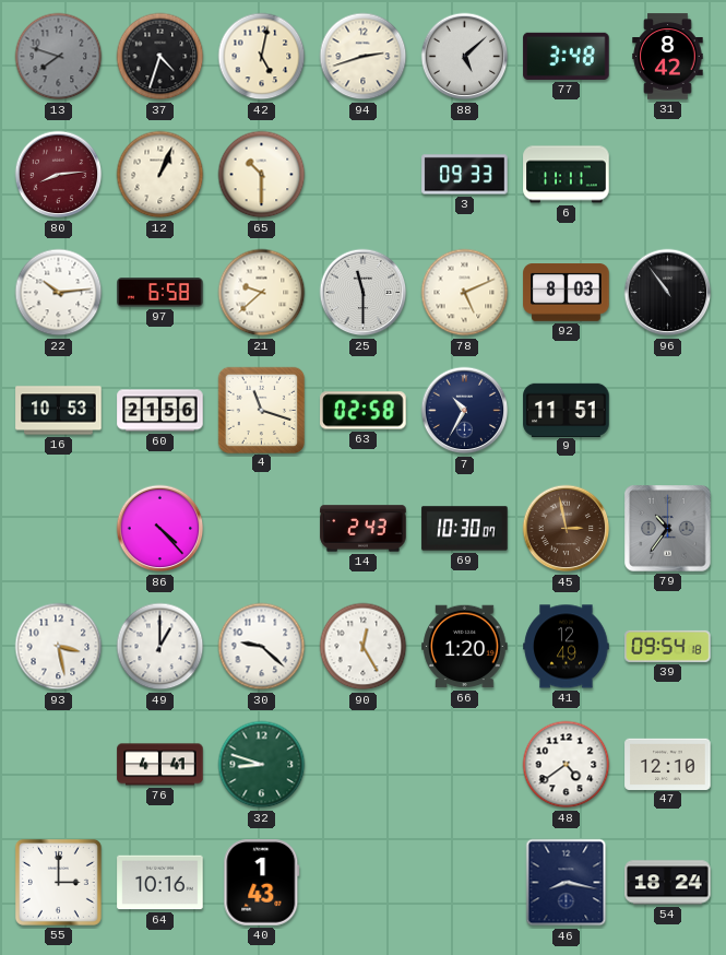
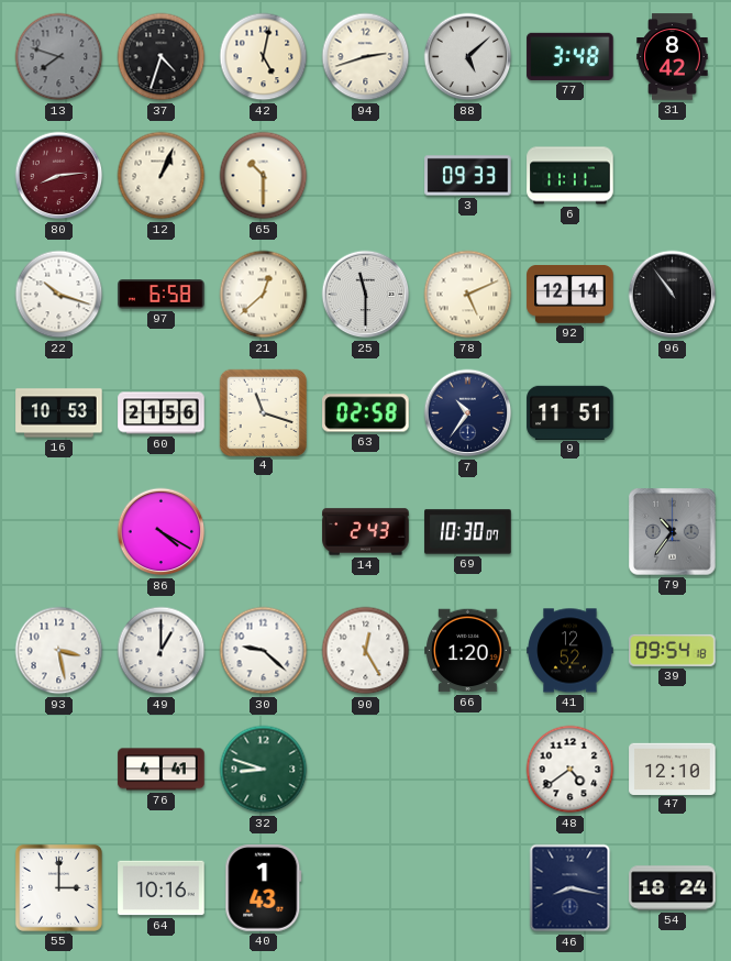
22: 10:14 -> 10:18
21: 9:38 -> 12:38
92: 8:03 -> 12:14
7: 10:35 -> 10:36
86: 4:23 -> 4:20
45: 2:58 -> none
41: 12:49 -> 12:52
